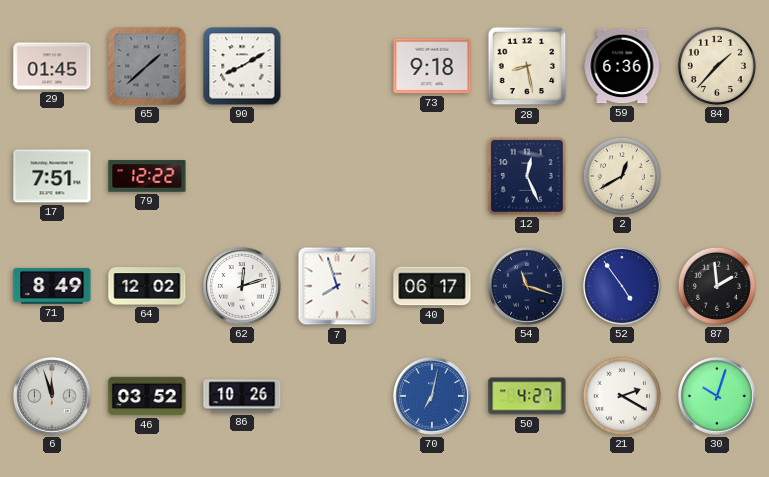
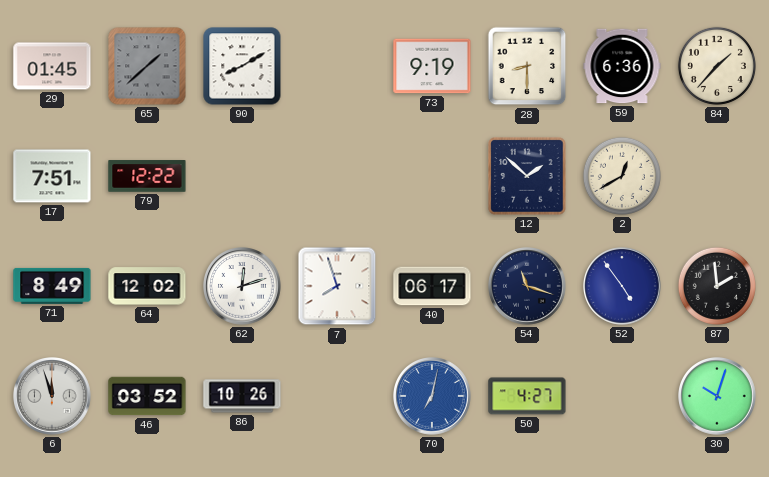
73: 9:18 -> 9:19
28: 8:28 -> 8:30
12: 12:26 -> 1:52
21: 2:20 -> none
